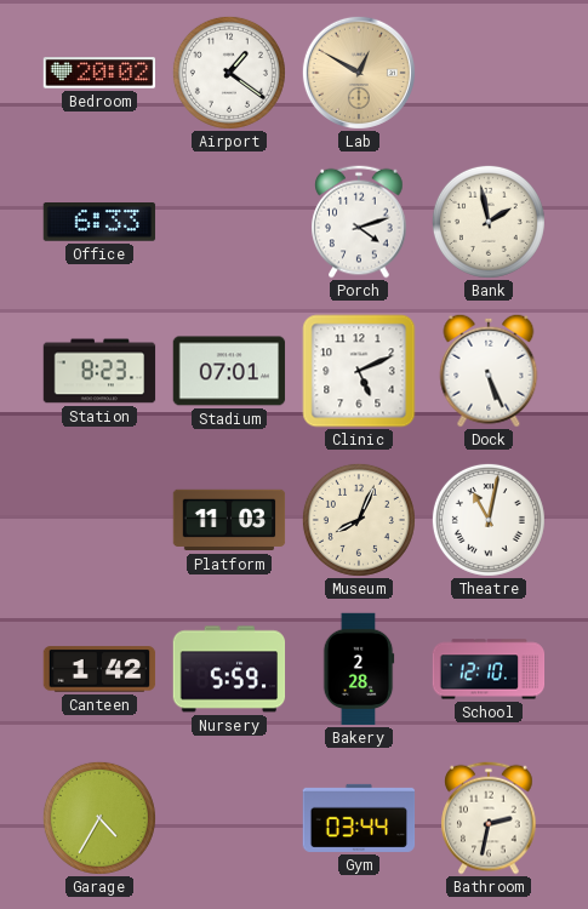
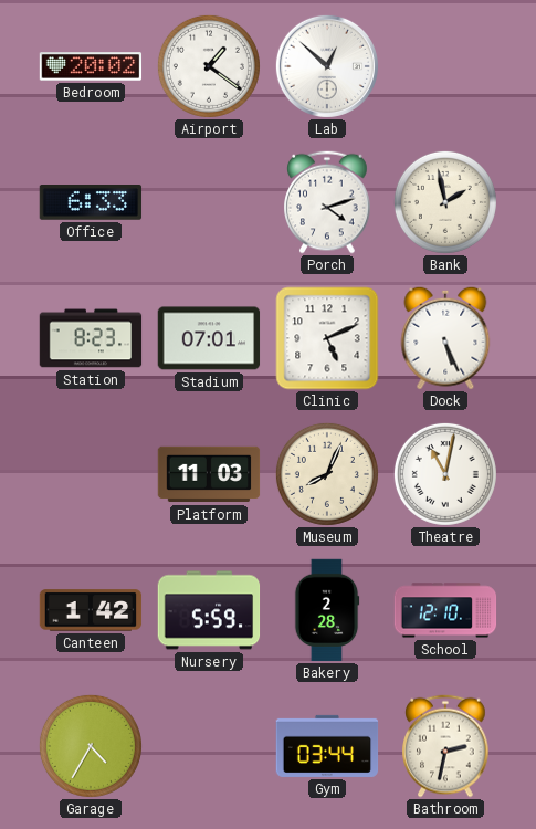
Lab: 12:50 -> 12:52
Lab dial: champagne -> white
